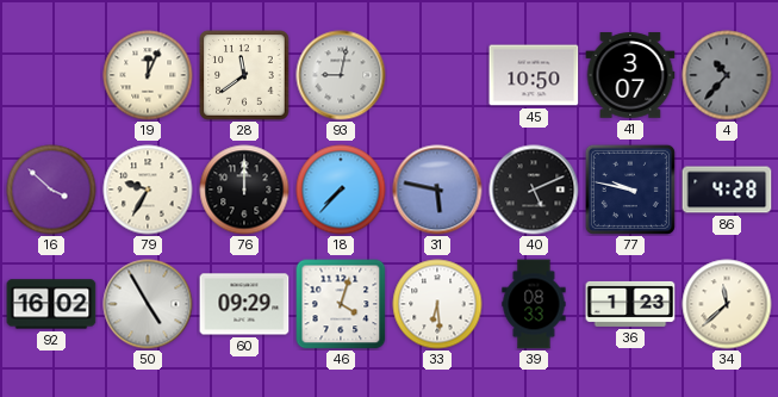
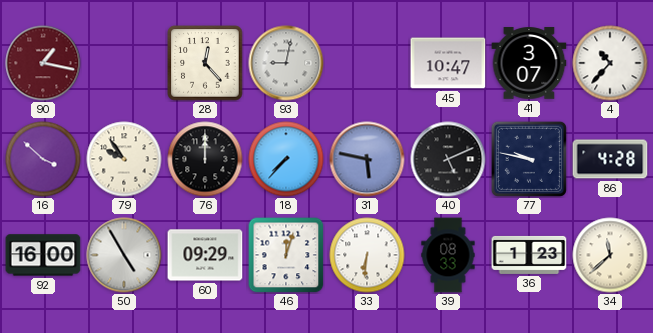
90: none -> 1:17
19: 12:04 -> none
28: 11:39 -> 12:23
45: 10:50 -> 10:47
4 dial: grey -> white
79: 9:35 -> 9:54
92: 16:02 -> 16:00
46: 4:03 -> 12:03
33: 6:29 -> 6:31
